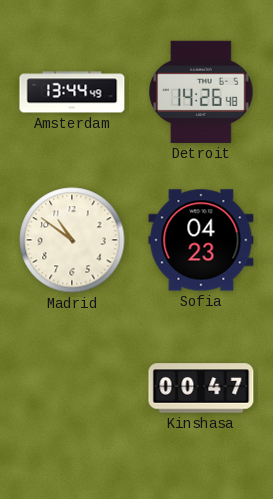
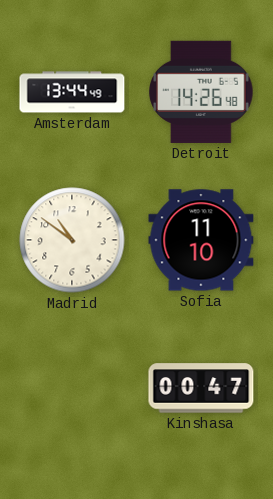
Sofia: 04:23 -> 11:10
